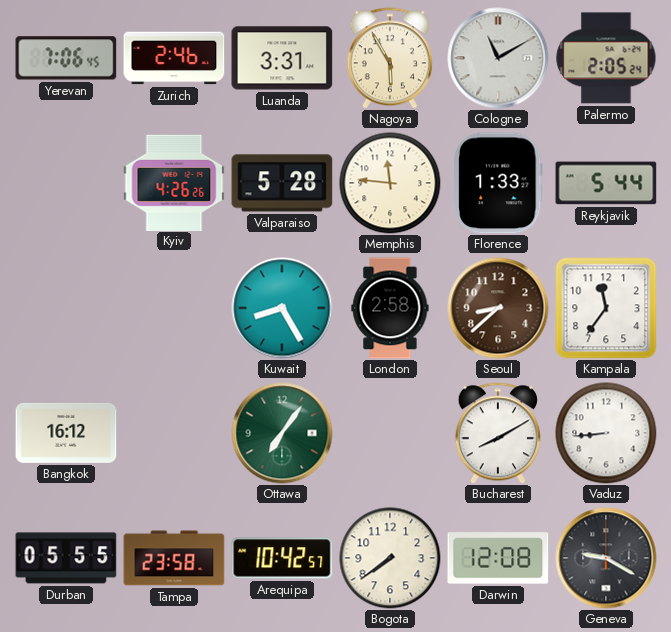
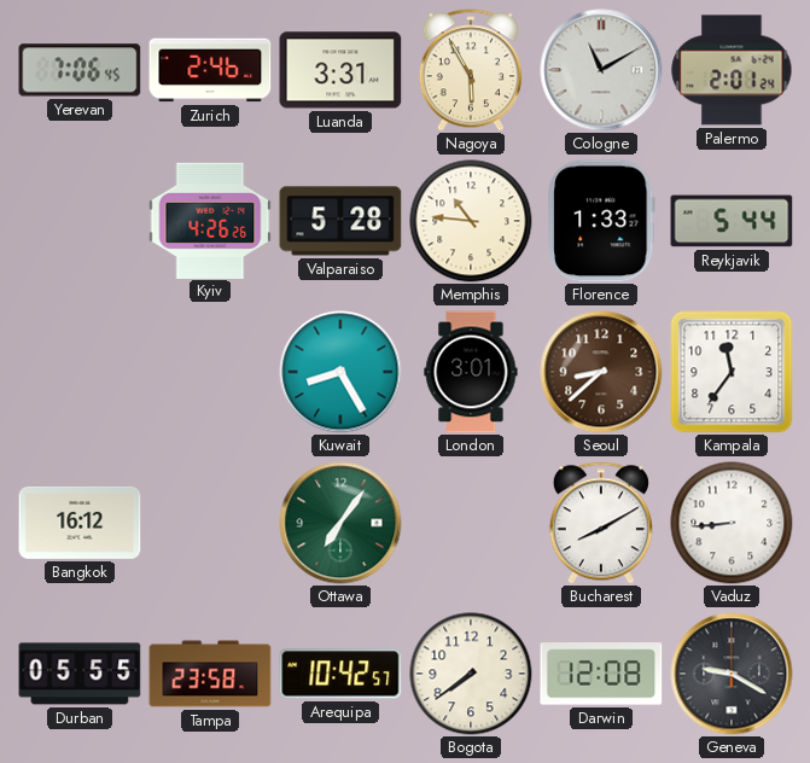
Palermo: 2:05 -> 2:01
Memphis: 11:46 -> 10:46
London: 2:58 -> 3:01
